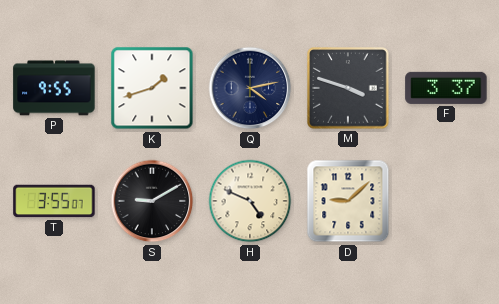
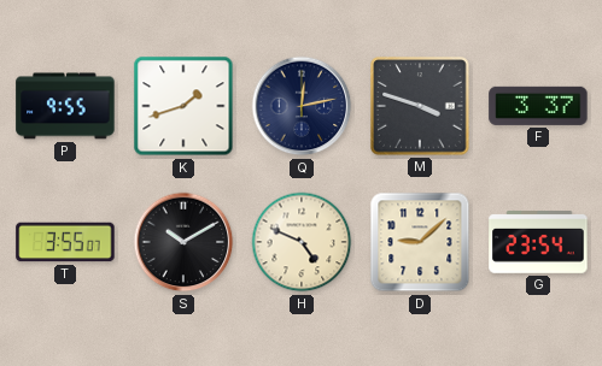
Q: 4:13 -> 12:13
S: 9:10 -> 10:10
G: none -> 23:54
